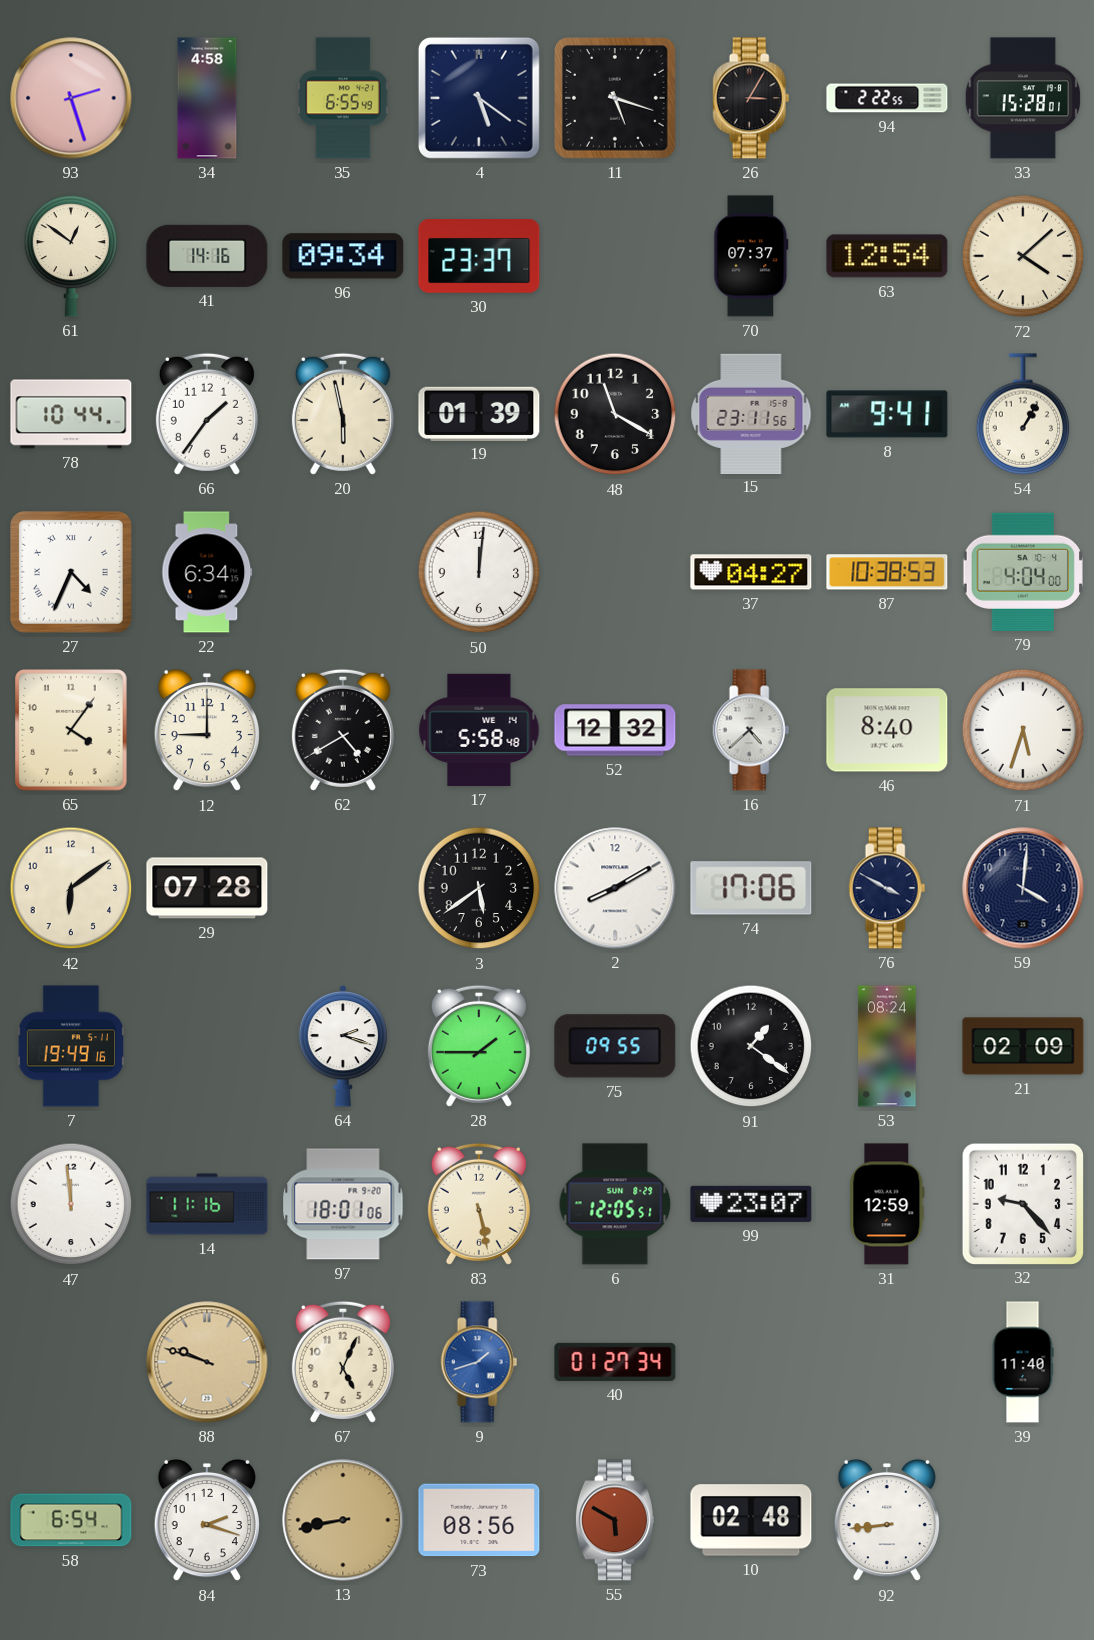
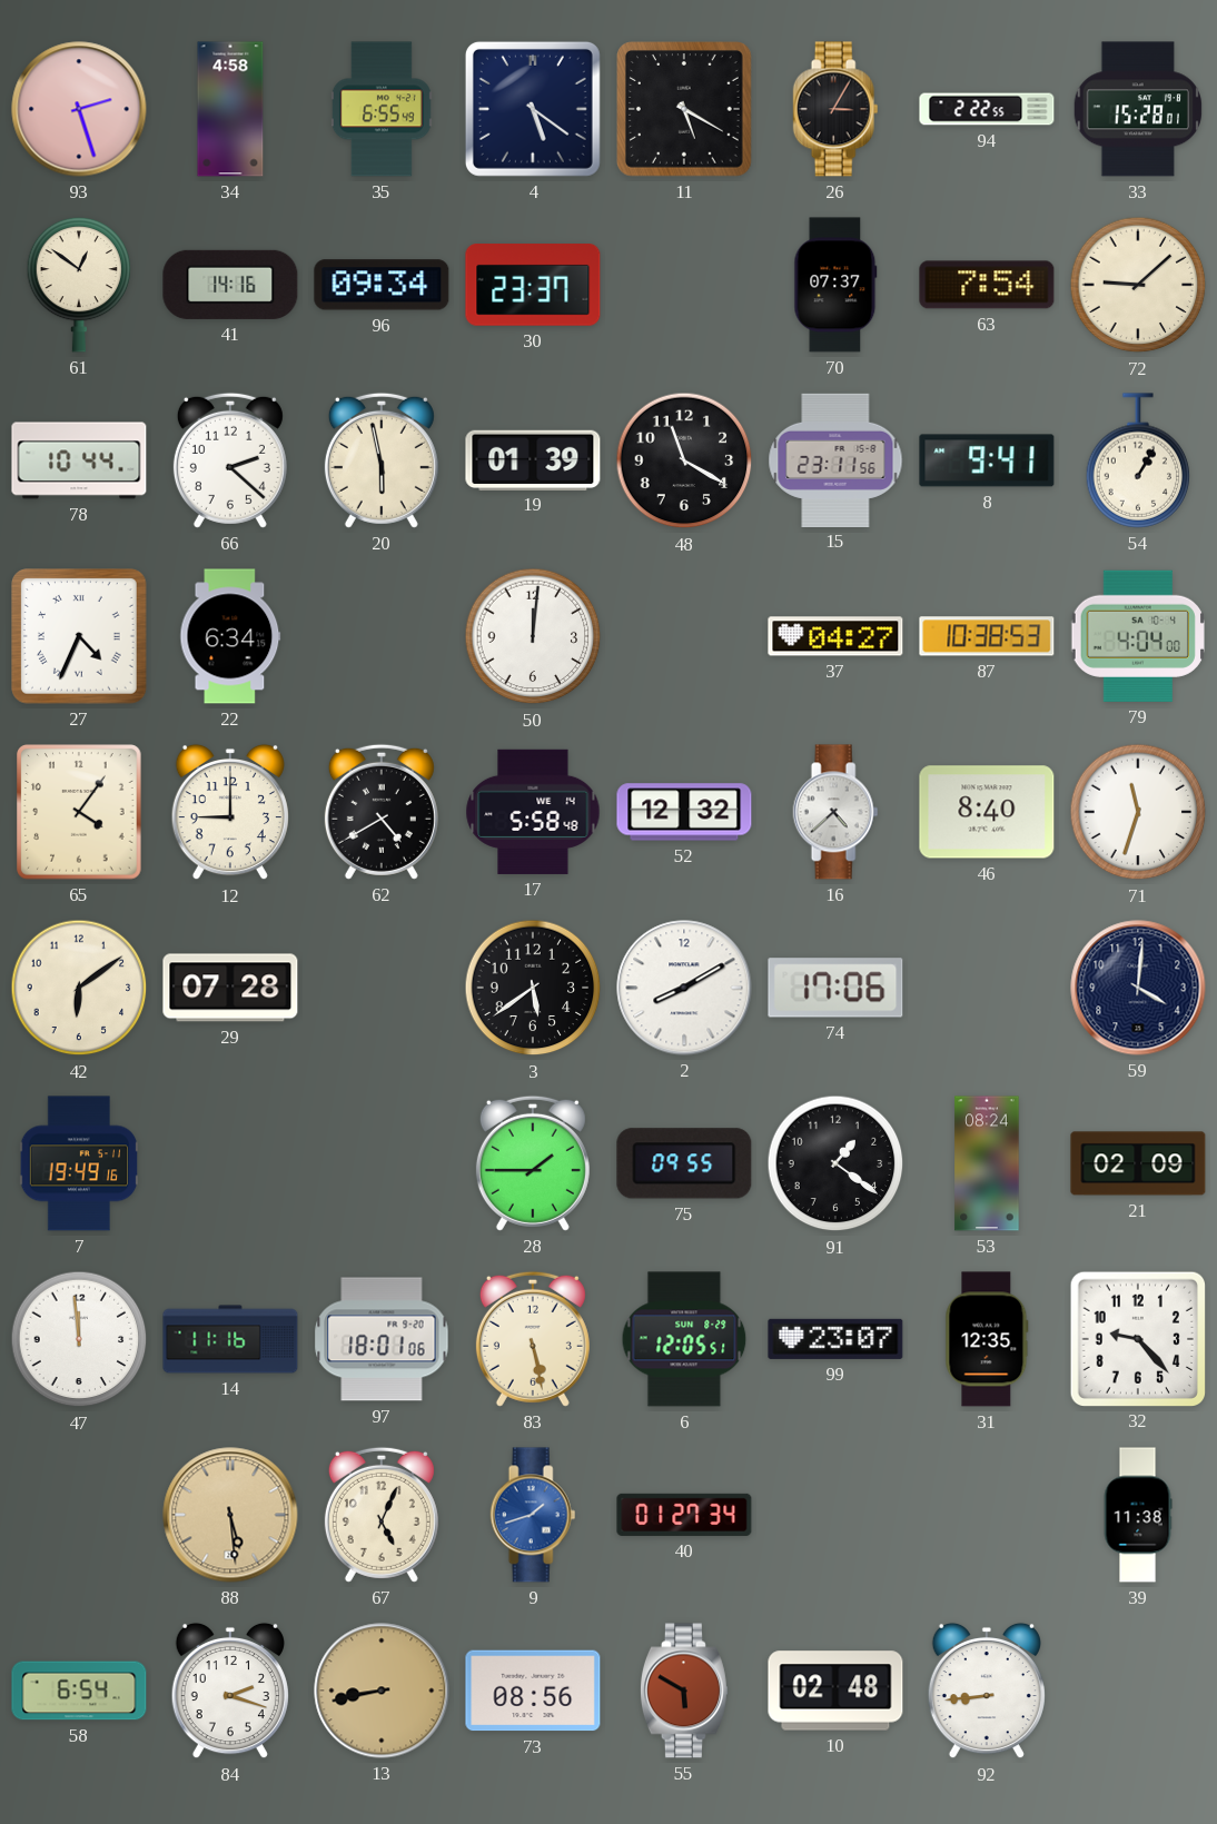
11: 5:18 -> 5:20
63: 12:54 -> 7:54
72: 4:08 -> 9:08
66: 1:36 -> 2:22
71: 5:33 -> 11:33
76: 3:50 -> none
64: 2:18 -> none
31: 12:59 -> 12:35
88: 9:48 -> 5:29
39: 11:40 -> 11:38
